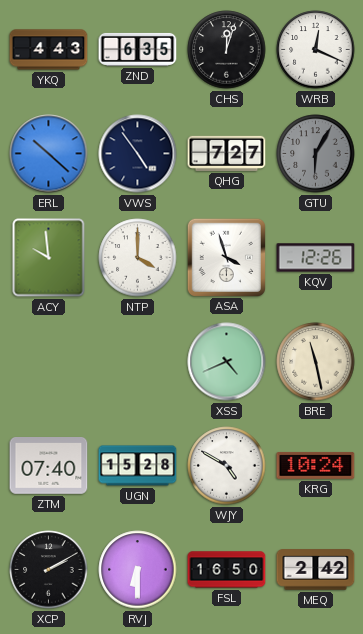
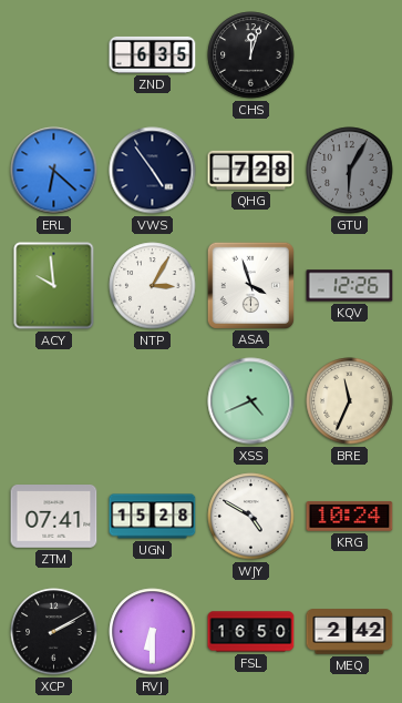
YKQ: 4:43 -> none
WRB: 12:19 -> none
ERL: 10:22 -> 6:22
QHG: 7:27 -> 7:28
NTP: 4:00 -> 3:05
BRE: 11:28 -> 11:34
ZTM: 07:40 -> 07:41
